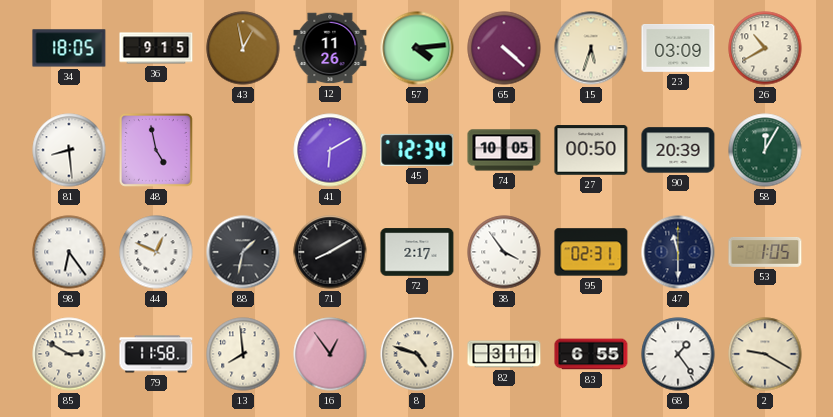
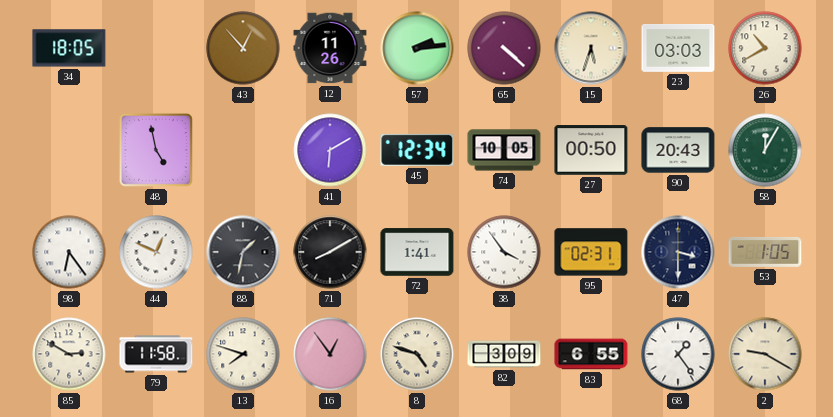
36: 9:15 -> none
43: 12:58 -> 12:53
57: 4:14 -> 2:14
23: 03:09 -> 03:03
81: 8:29 -> none
90: 20:39 -> 20:43
72: 2:17 -> 1:41
47: 11:30 -> 3:30
13: 7:59 -> 7:48
82: 3:11 -> 3:09
